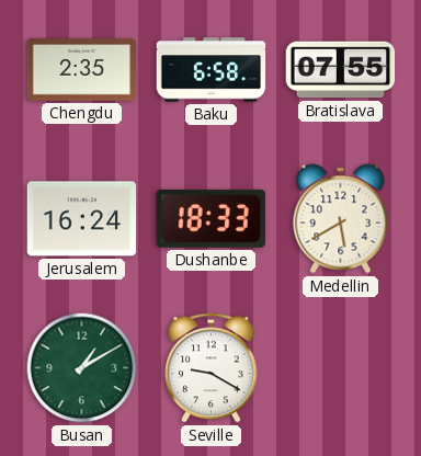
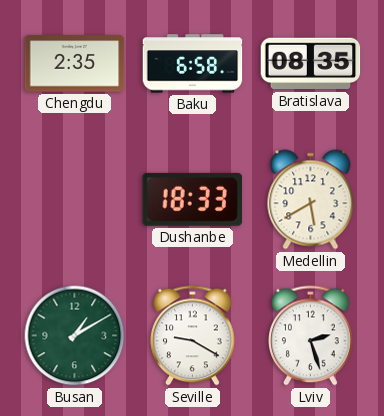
Bratislava: 07:55 -> 08:35
Jerusalem: 16:24 -> none
Lviv: none -> 2:27
